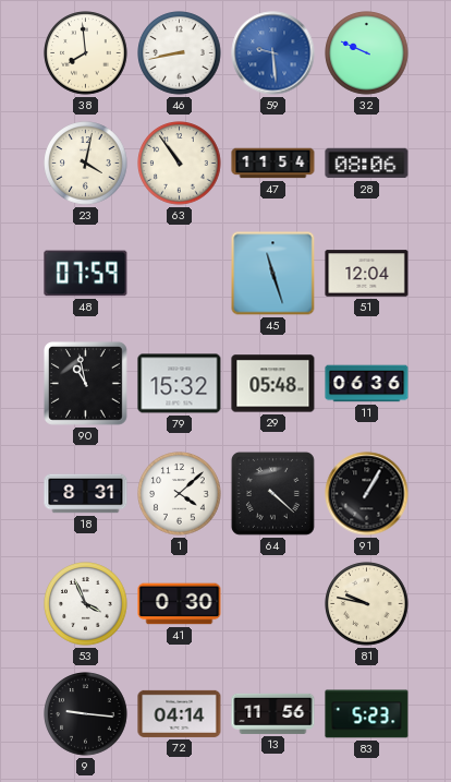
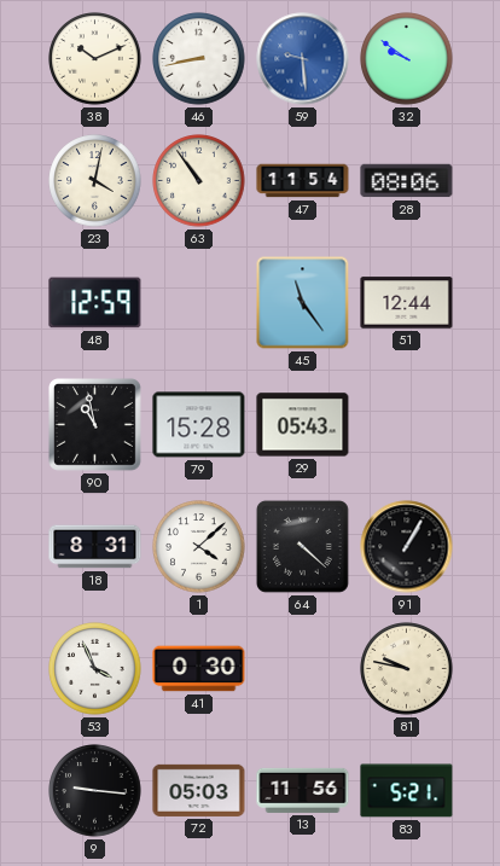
38: 7:59 -> 10:11
32: 9:49 -> 9:51
48: 07:59 -> 12:59
45: 11:27 -> 11:24
51: 12:04 -> 12:44
79: 15:32 -> 15:28
29: 05:48 -> 05:43
11: 06:36 -> none
72: 04:14 -> 05:03
83: 5:23 -> 5:21
